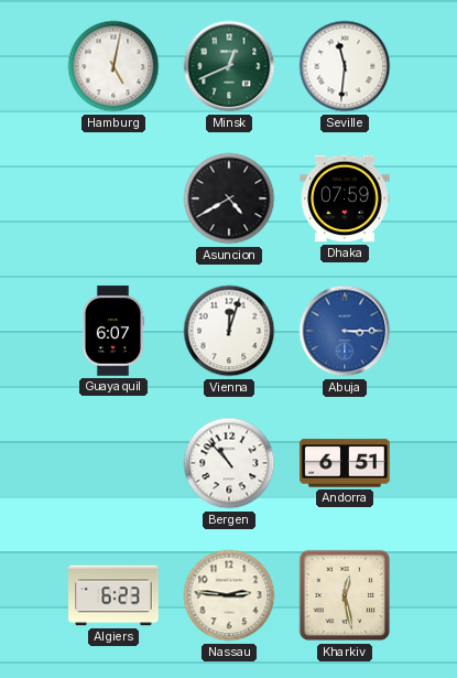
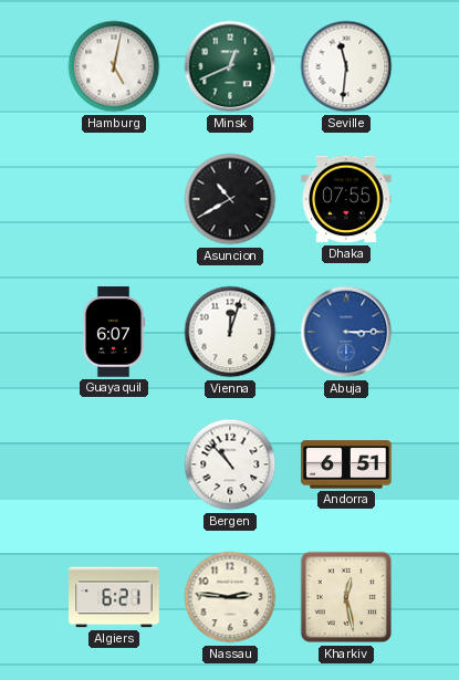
Asuncion: 4:40 -> 10:40
Dhaka: 07:59 -> 07:55
Algiers: 6:23 -> 6:21
